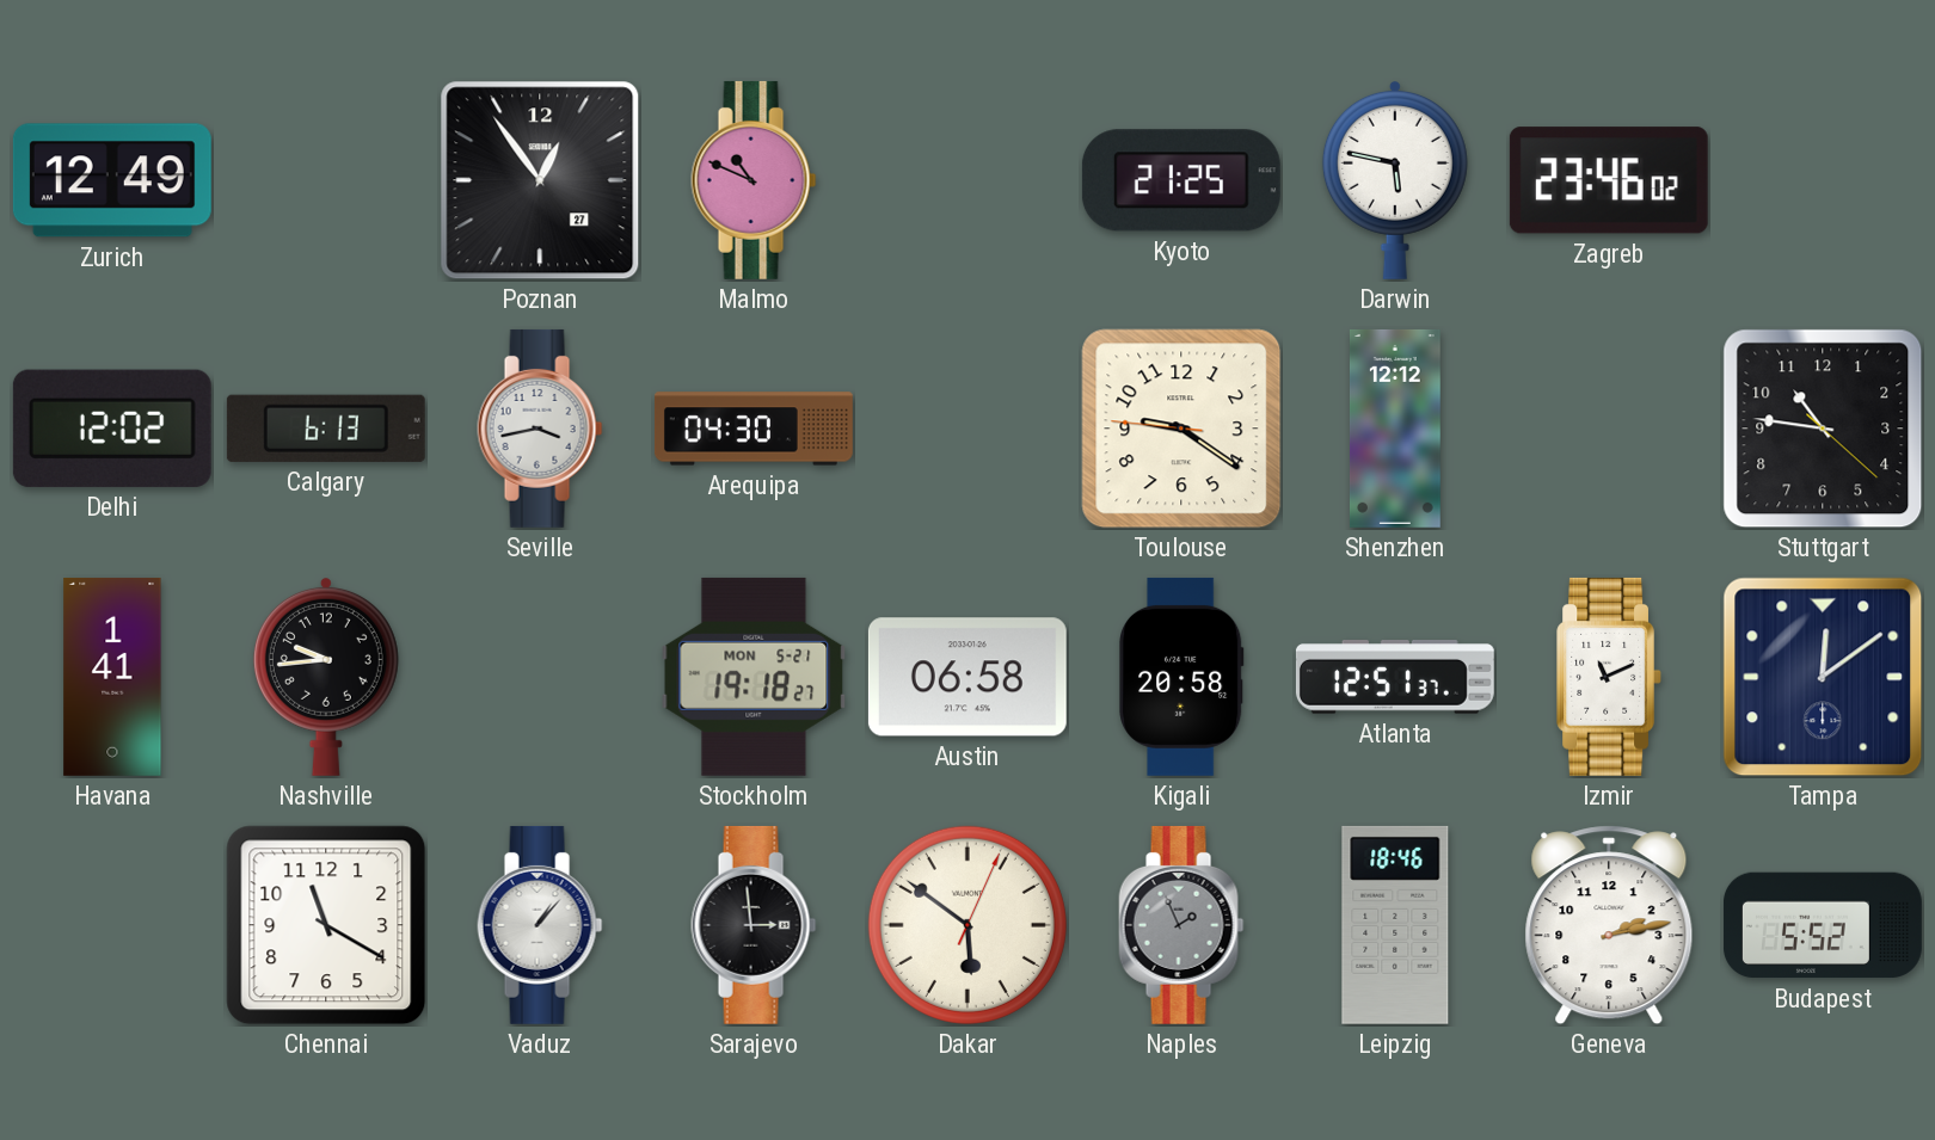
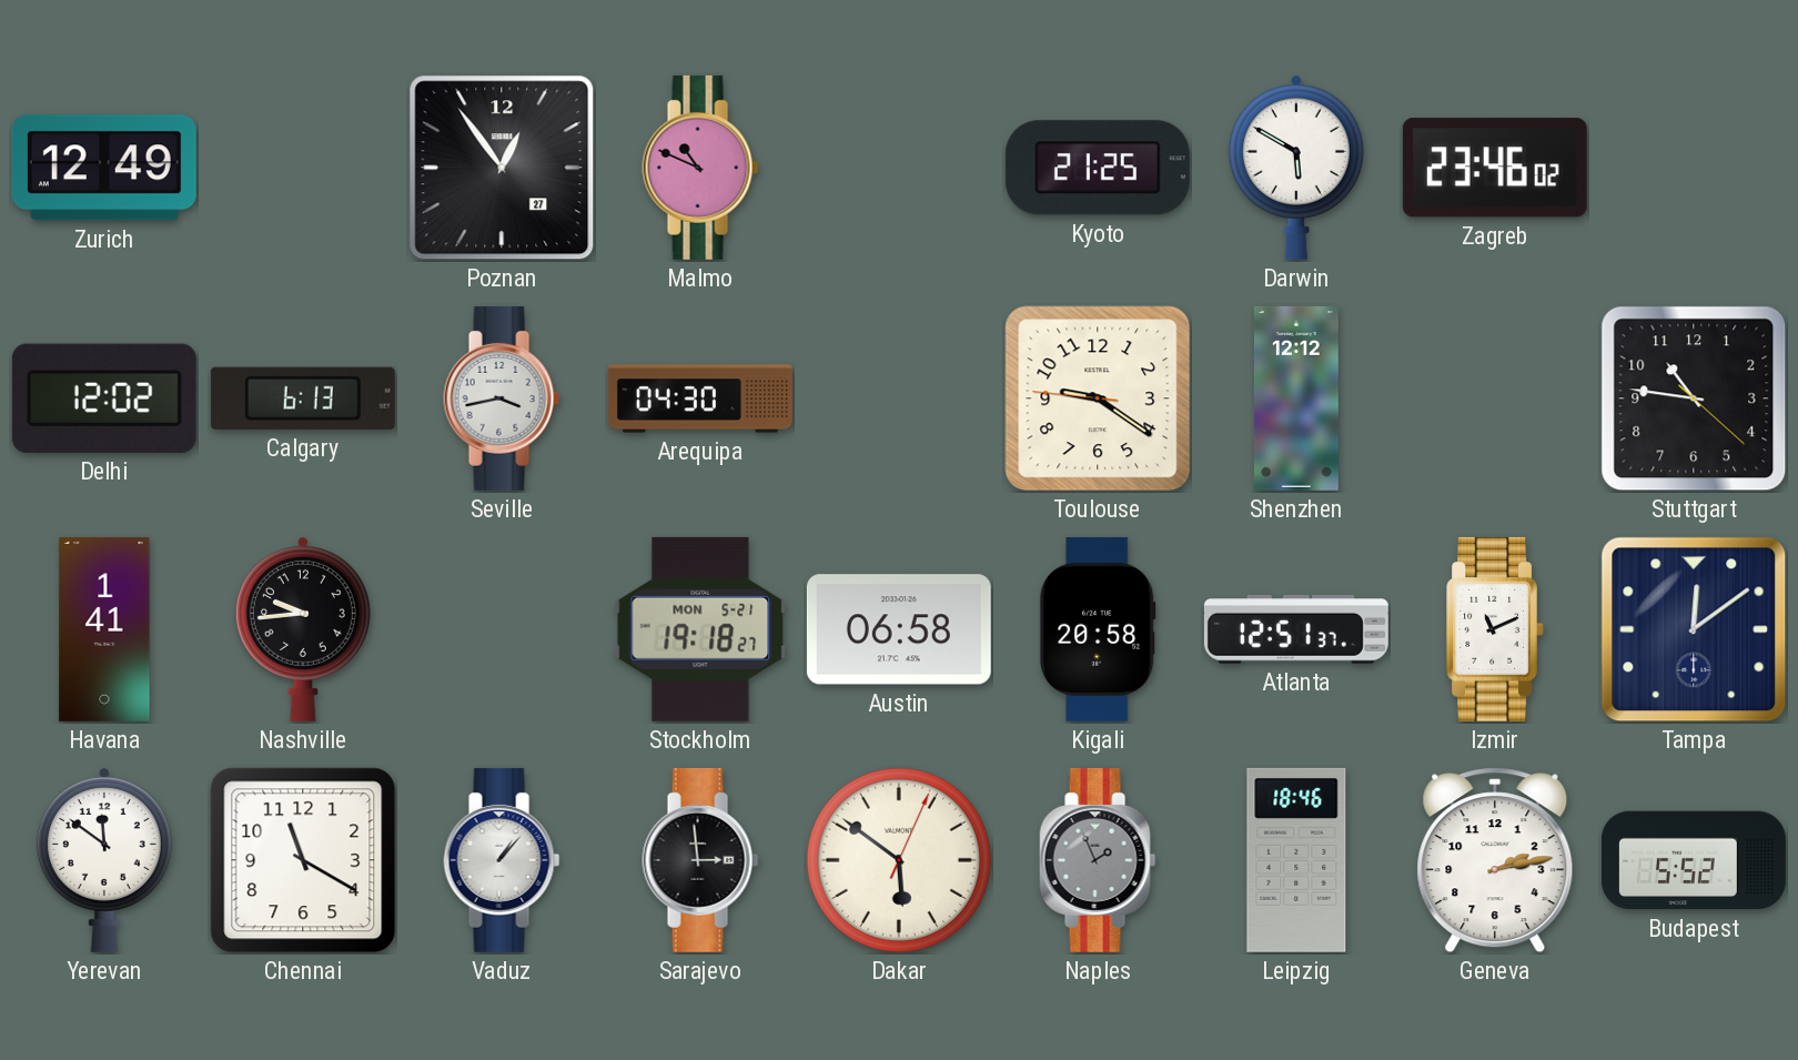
Darwin: 5:47 -> 5:50
Yerevan: none -> 11:51
